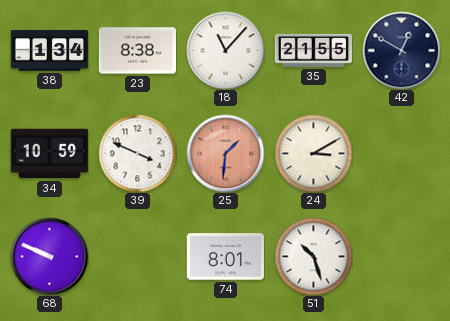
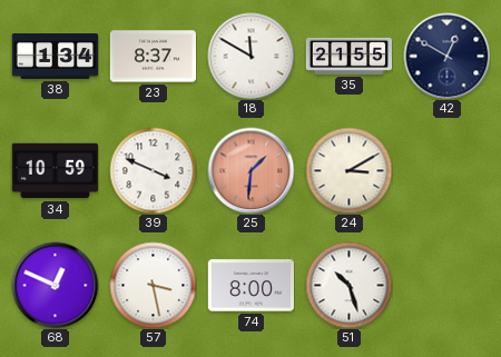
23: 8:38 -> 8:37
18: 11:07 -> 11:50
68: 9:49 -> 12:49
57: none -> 3:28
74: 8:01 -> 8:00
